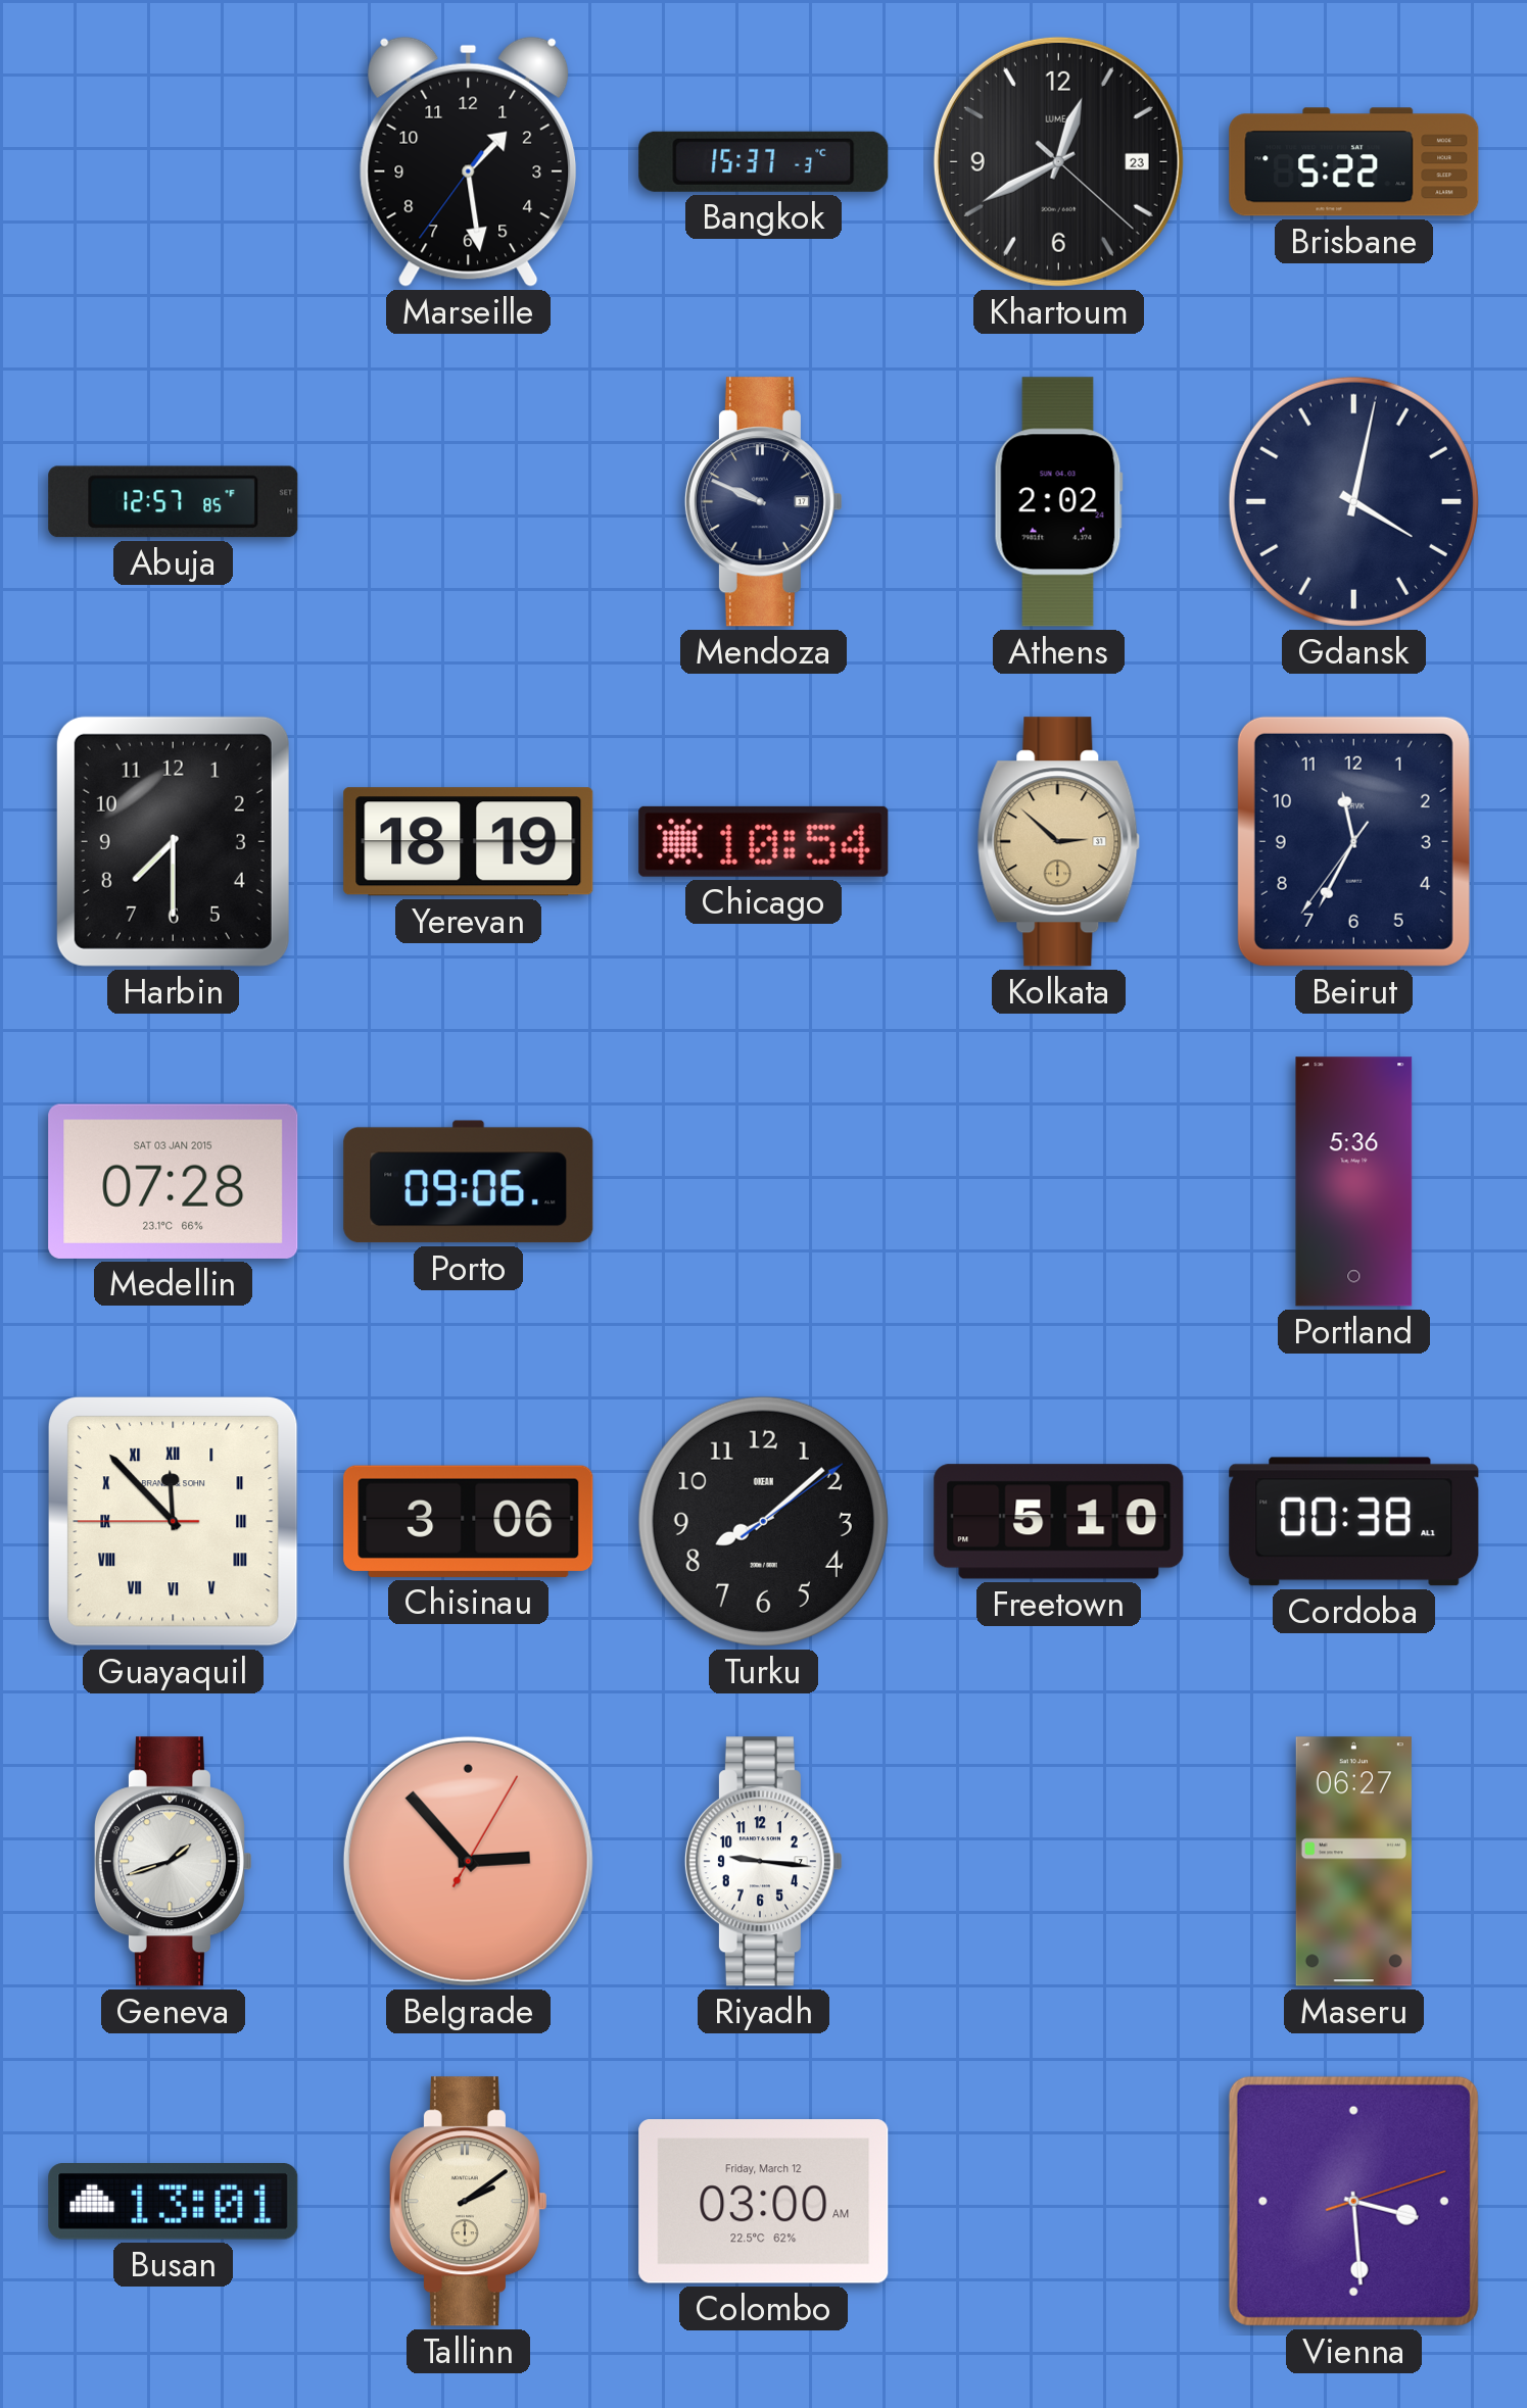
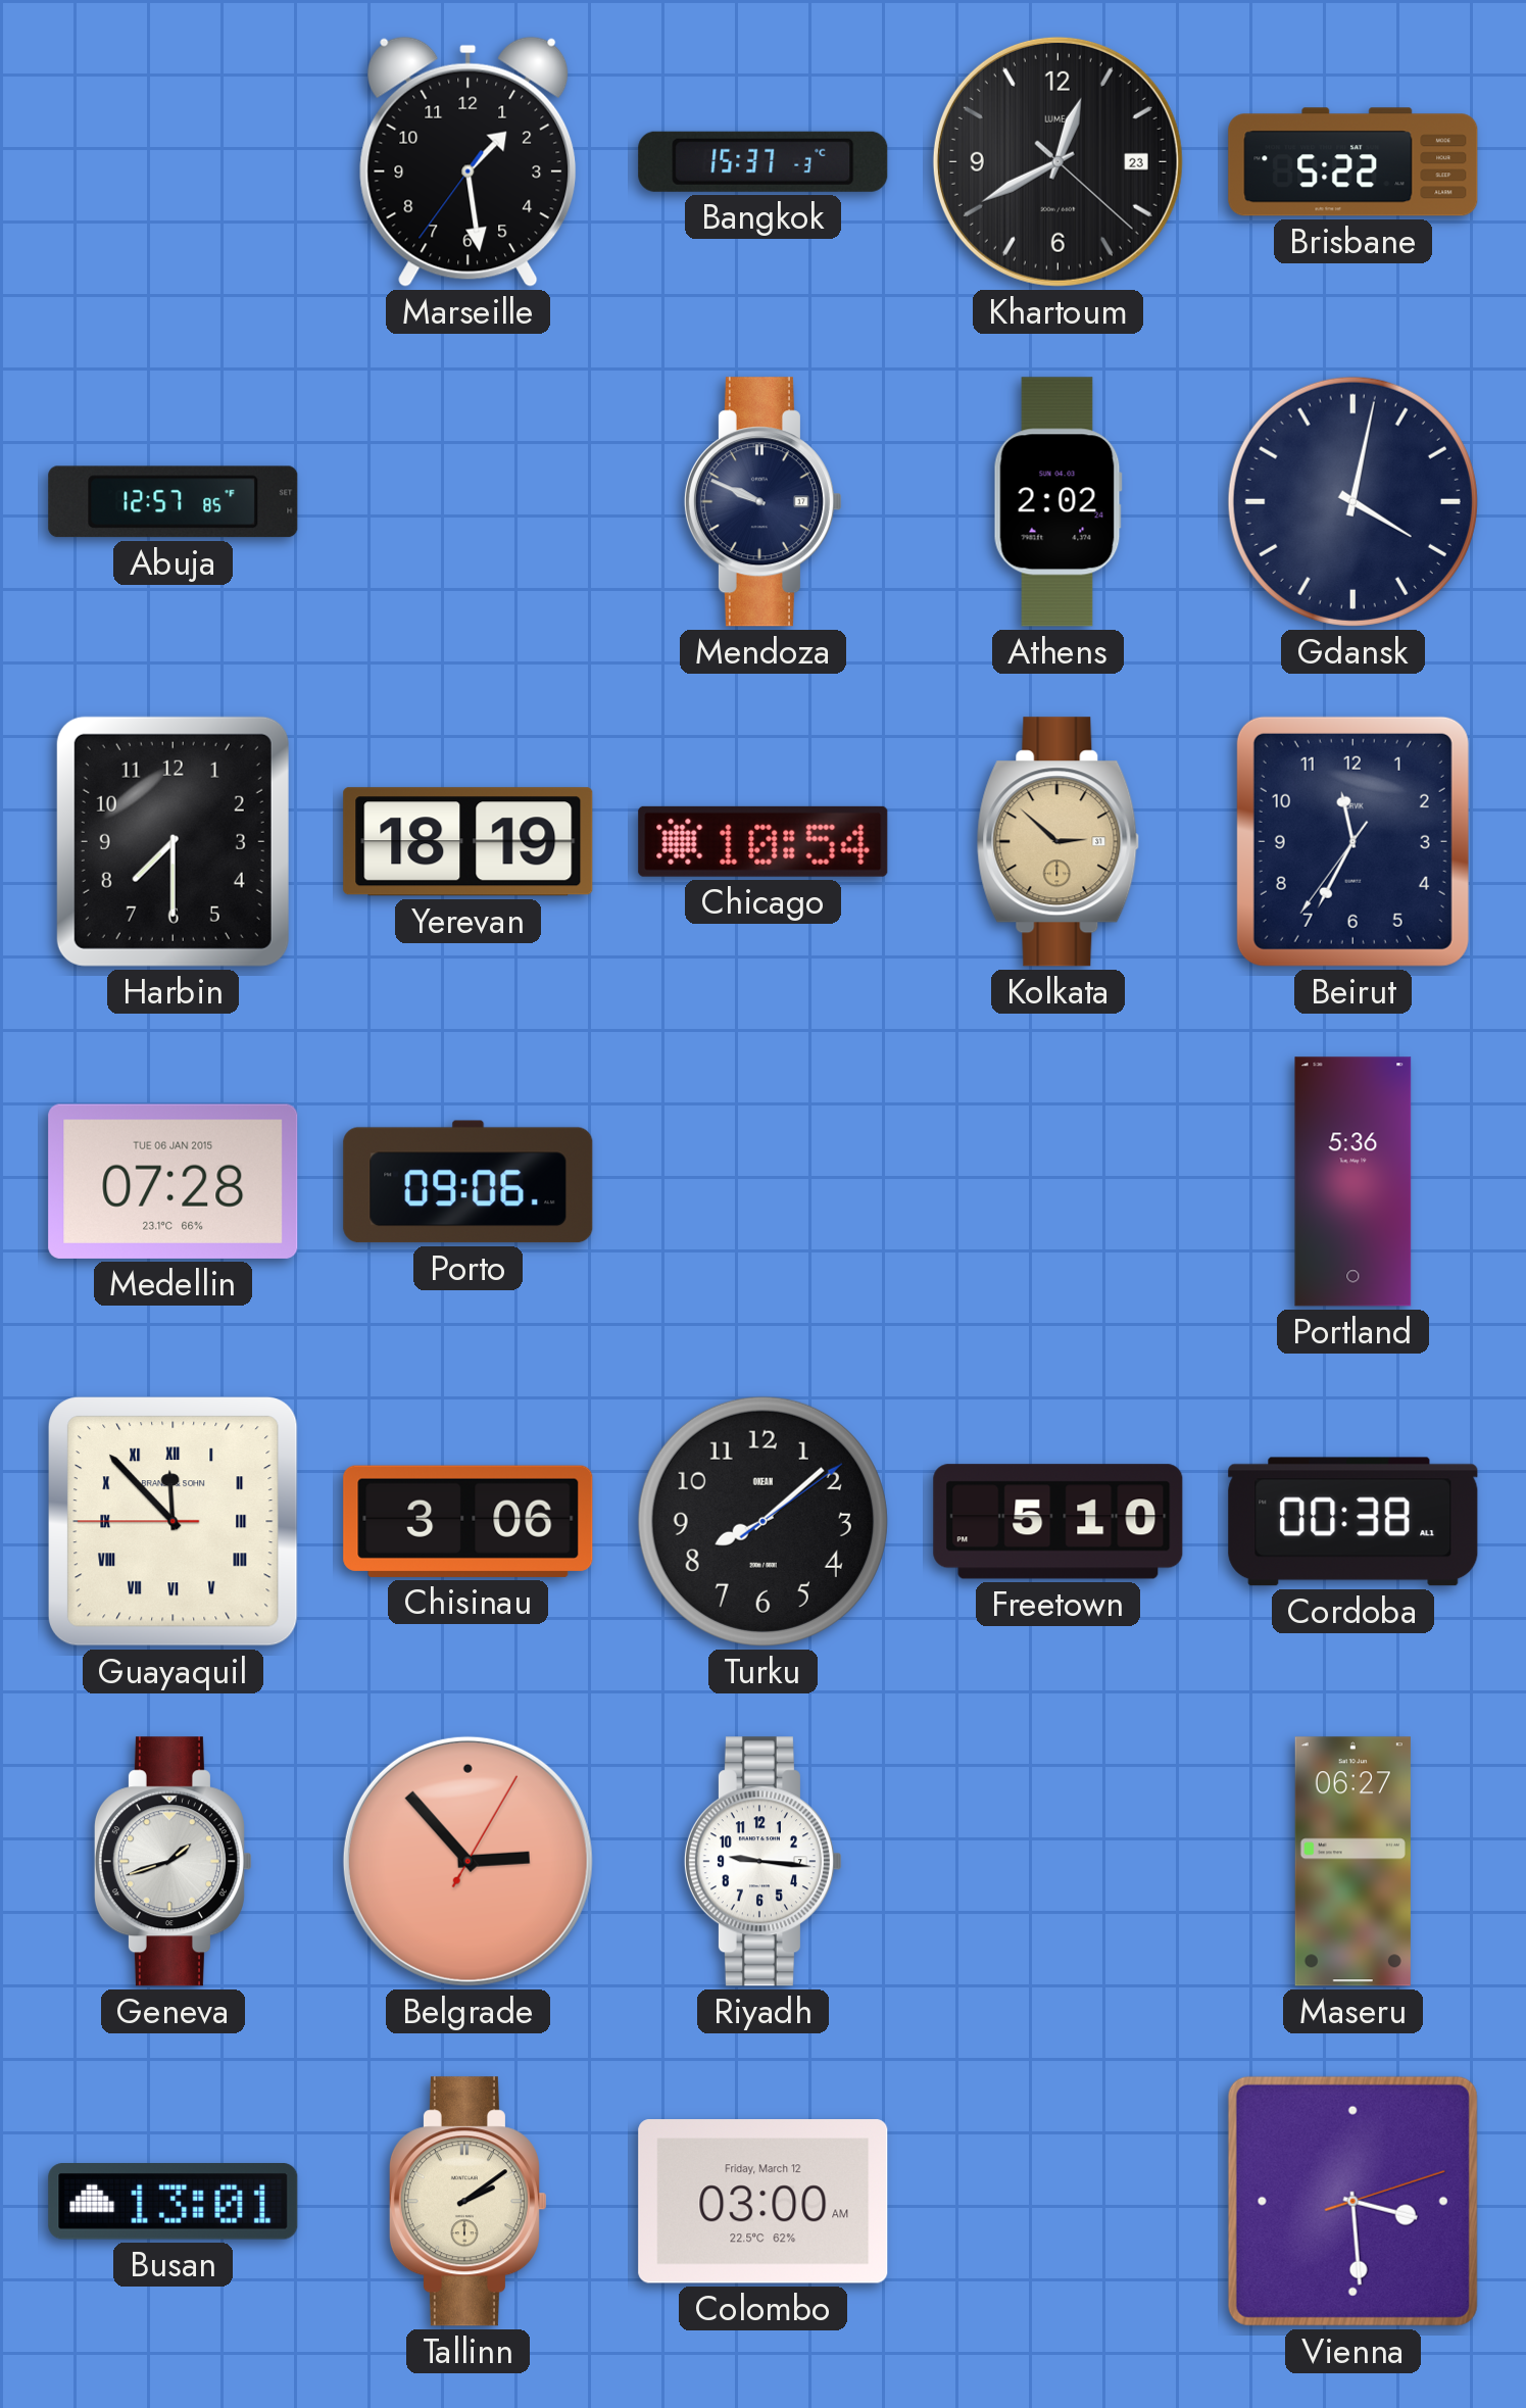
Medellin date: SAT 03 JAN 2015 -> TUE 06 JAN 2015
